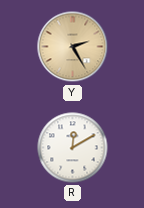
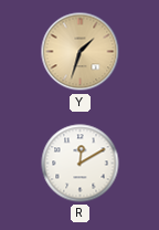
Y: 2:25 -> 1:33
